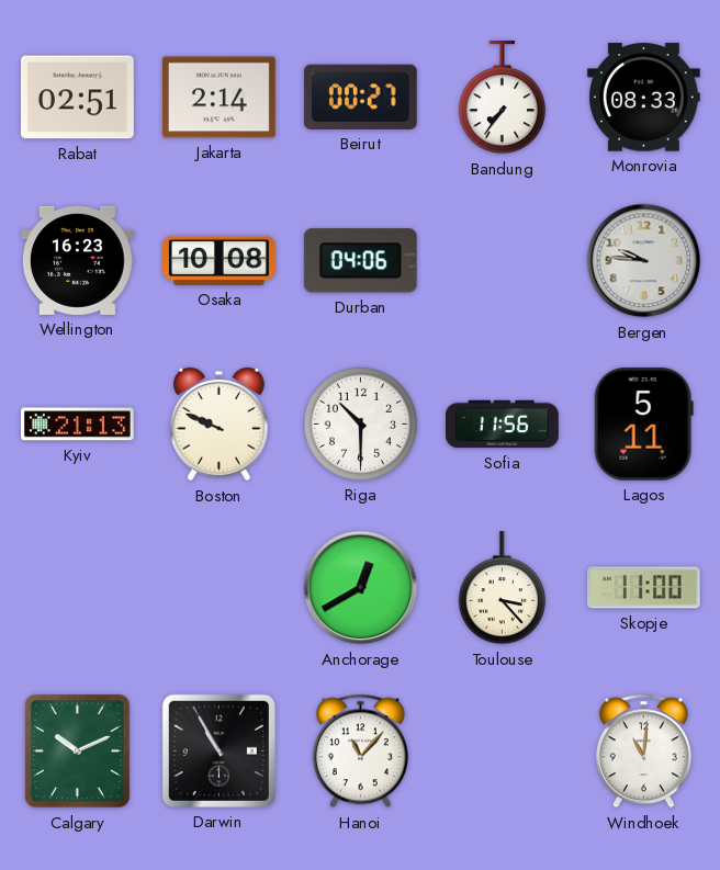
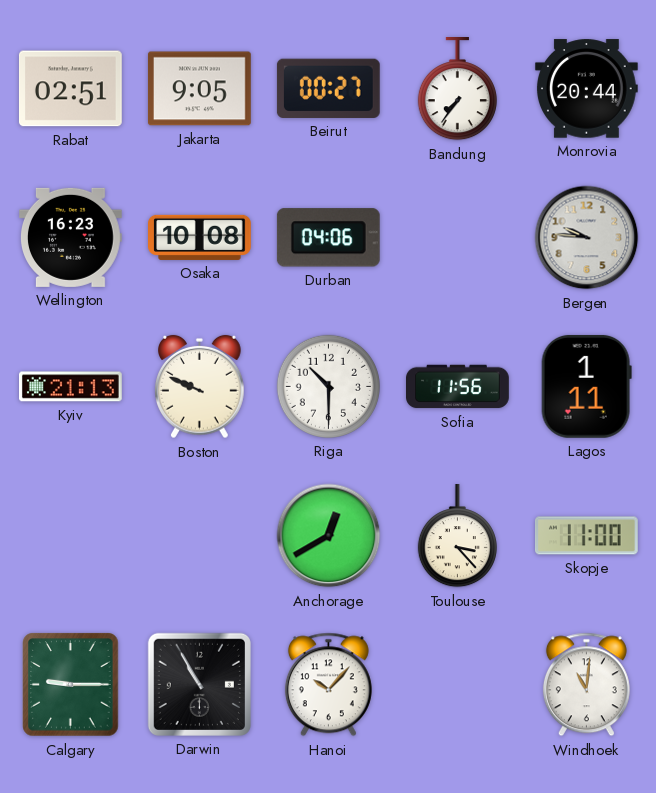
Jakarta: 2:14 -> 9:05
Monrovia: 08:33 -> 20:44
Lagos: 5:11 -> 1:11
Calgary: 10:11 -> 9:15
Hanoi: 11:07 -> 10:07
